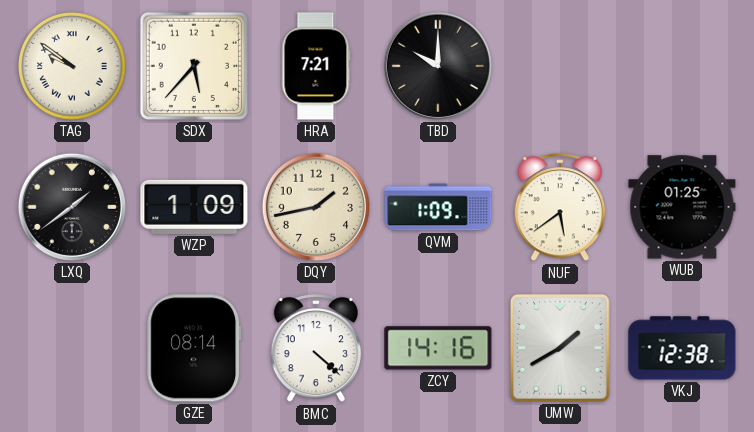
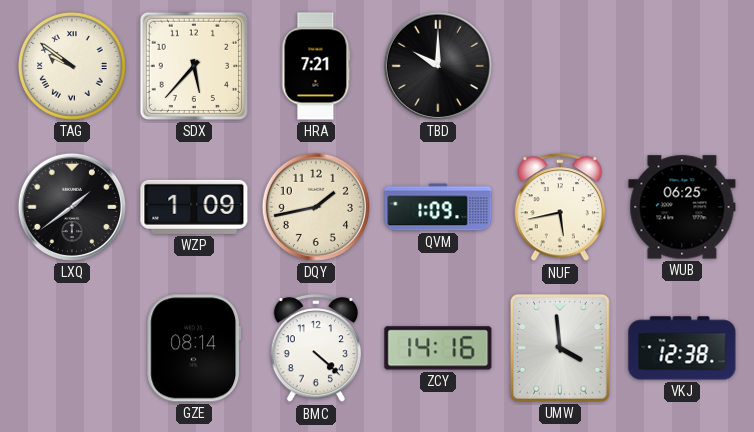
NUF: 5:39 -> 5:43
WUB: 01:25 -> 06:25
UMW: 1:40 -> 3:59
